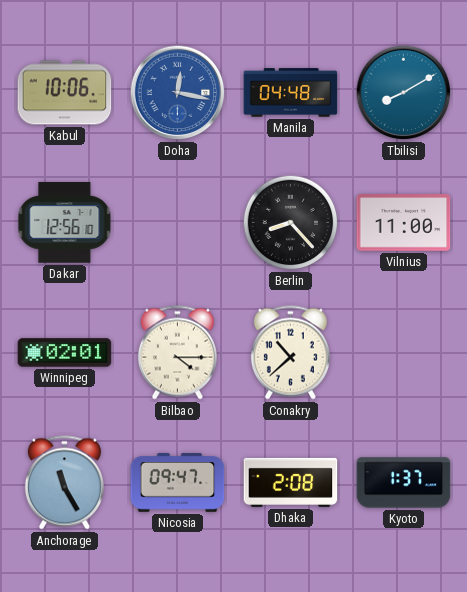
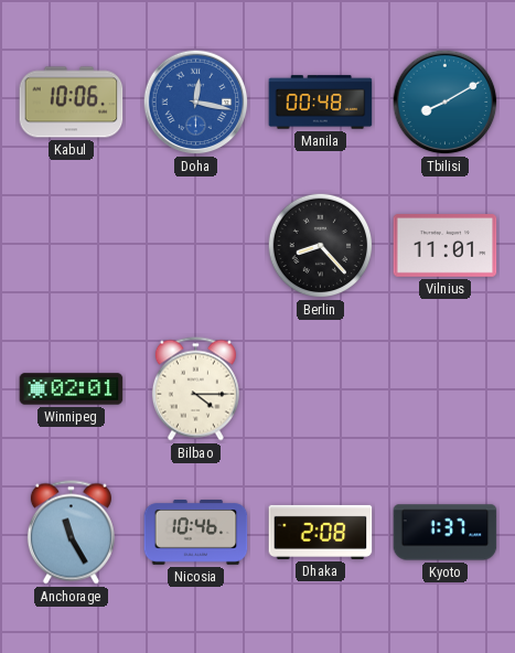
Manila: 04:48 -> 00:48
Dakar: 12:56 -> none
Vilnius: 11:00 -> 11:01
Conakry: 10:38 -> none
Nicosia: 09:47 -> 10:46
